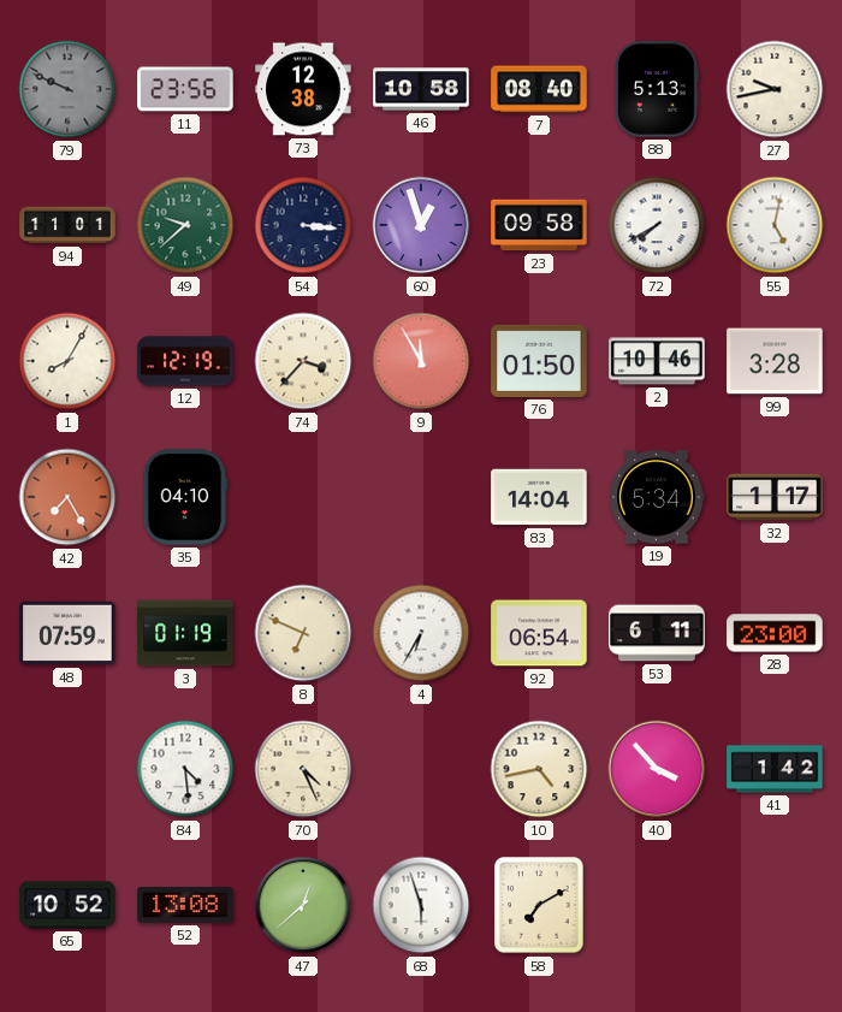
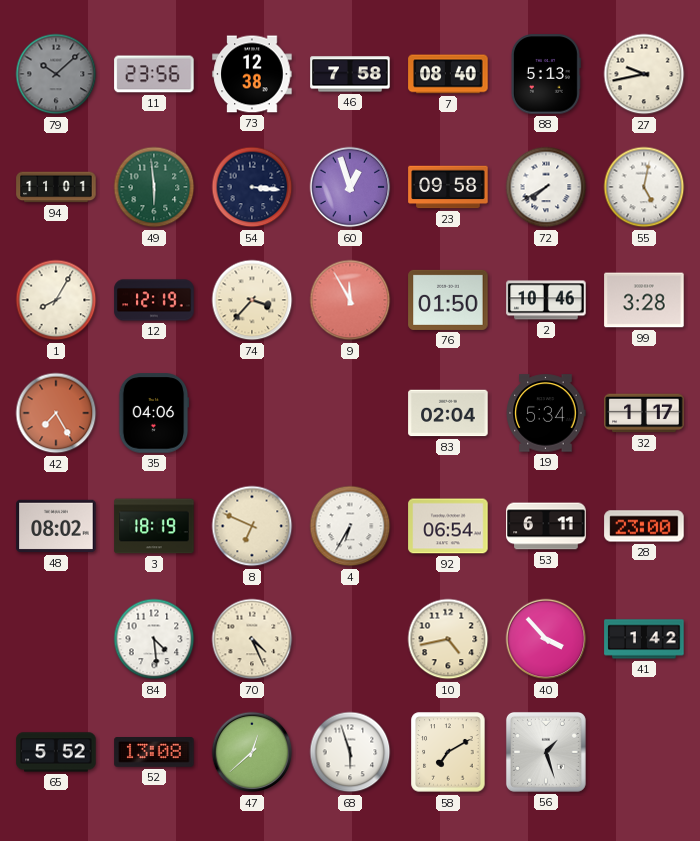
79: 9:49 -> 10:08
46: 10:58 -> 7:58
49: 9:38 -> 5:59
35: 04:10 -> 04:06
83: 14:04 -> 02:04
48: 07:59 -> 08:02
3: 01:19 -> 18:19
65: 10:52 -> 5:52
56: none -> 1:27
